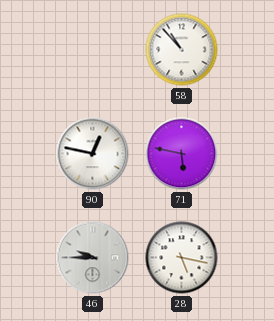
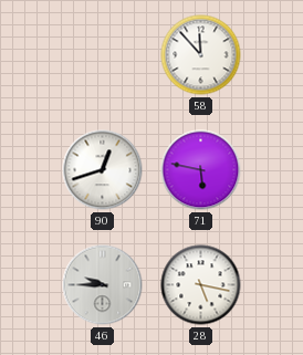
58: 10:53 -> 11:53
90: 12:47 -> 12:42
